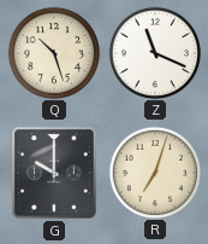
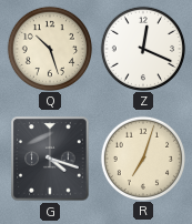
Z: 11:19 -> 12:19
G: 10:00 -> 4:18
